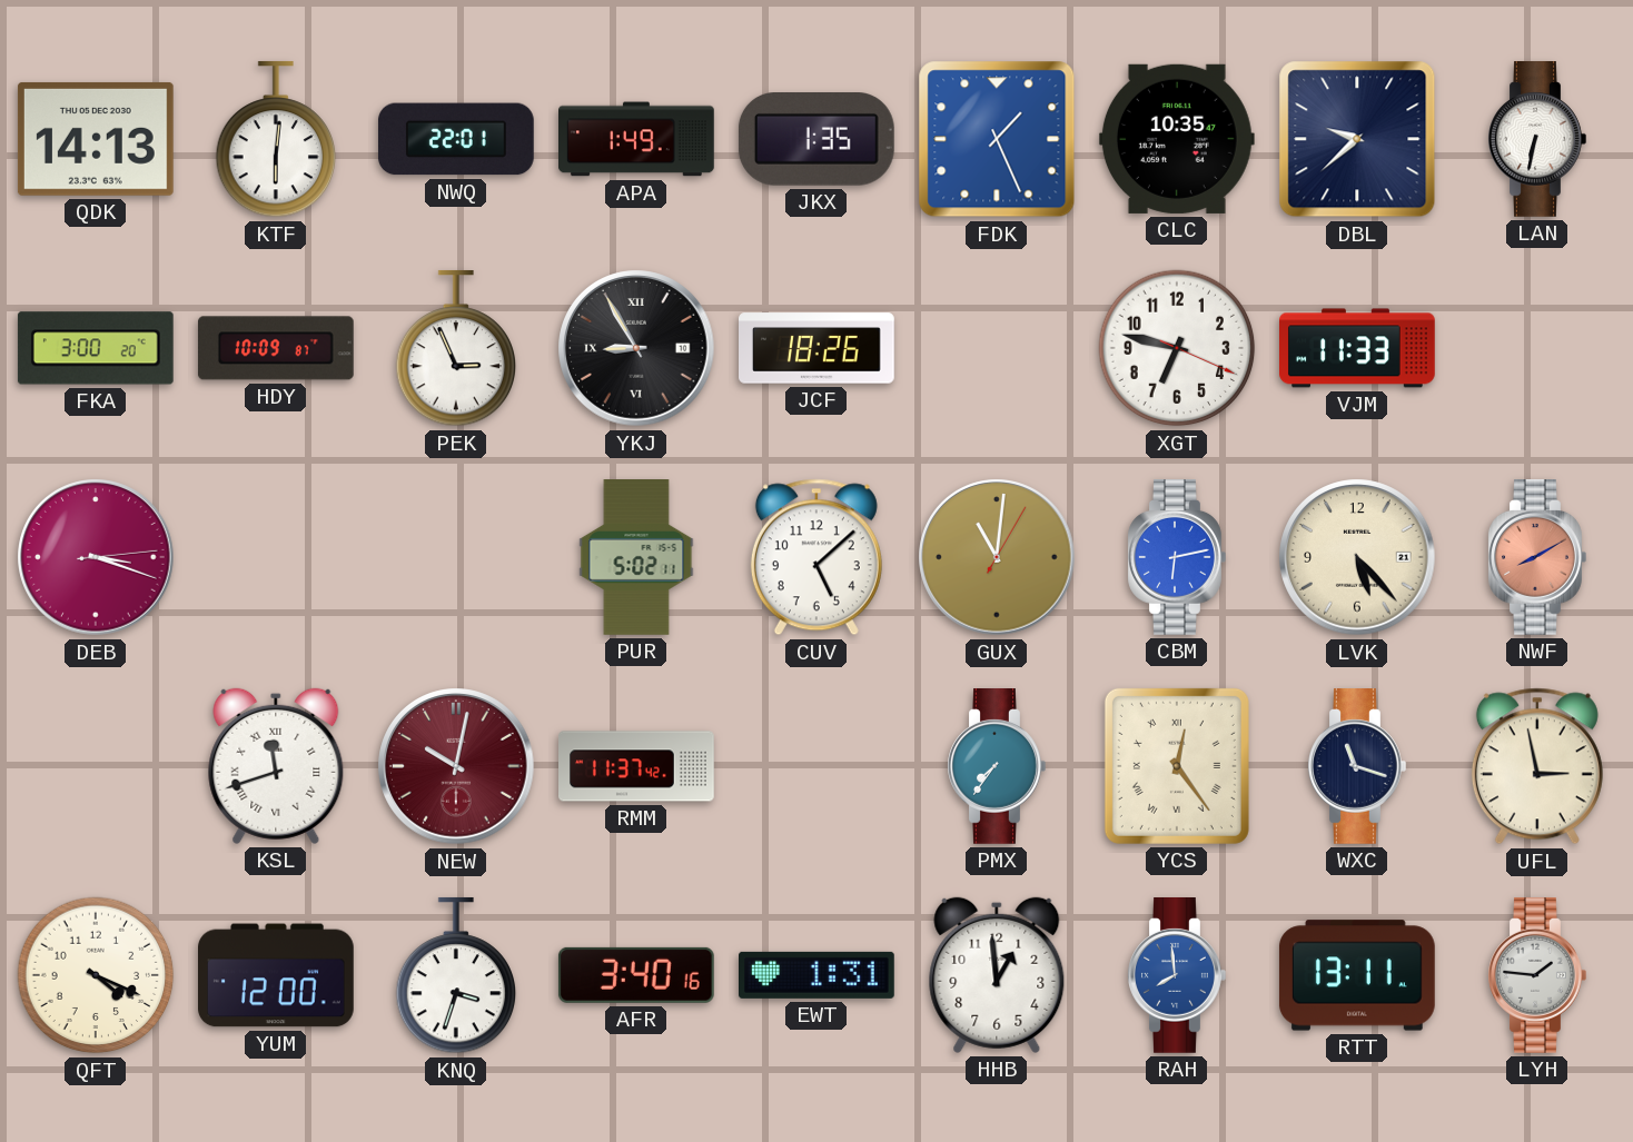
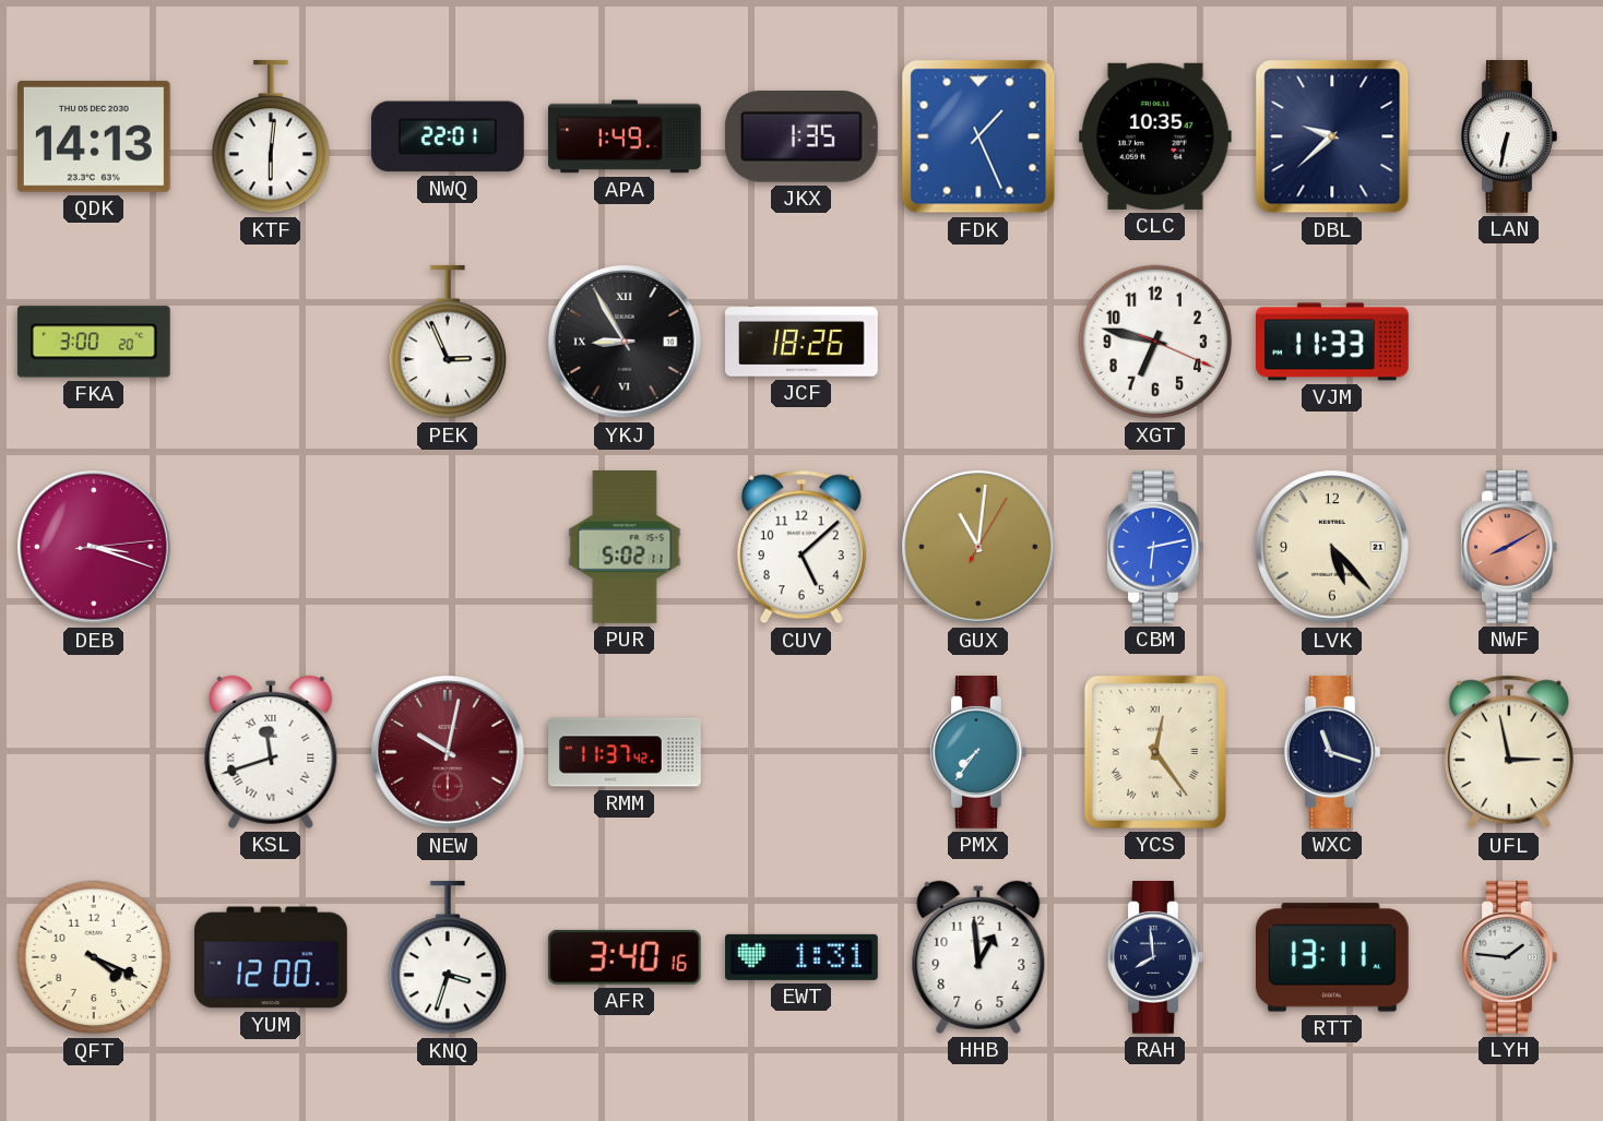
HDY: 10:09 -> none
RAH dial: blue -> navy
